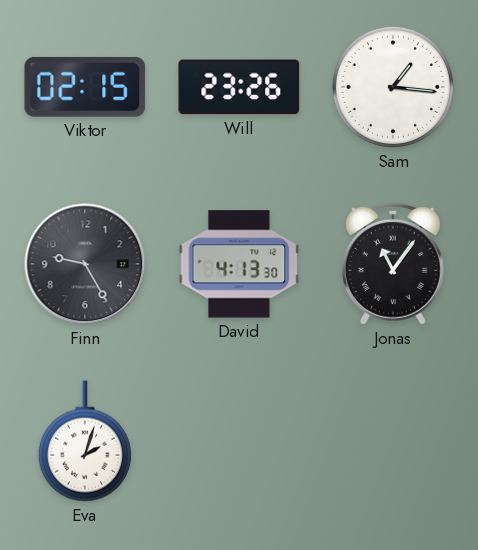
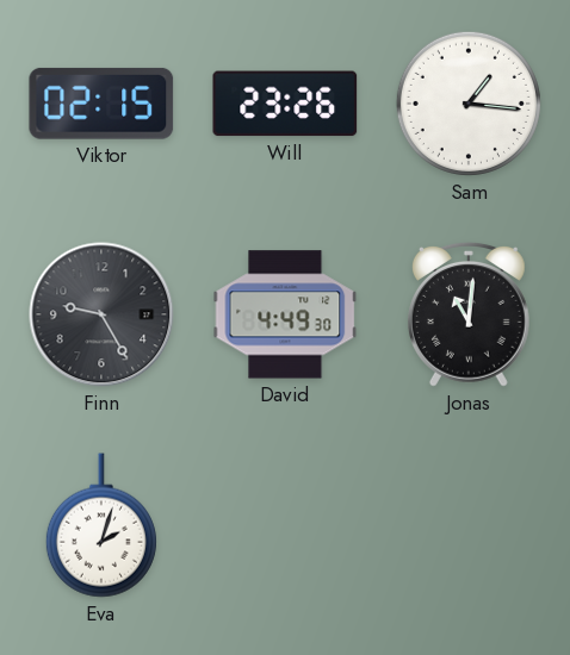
David: 4:13 -> 4:49
Jonas: 11:06 -> 11:01
